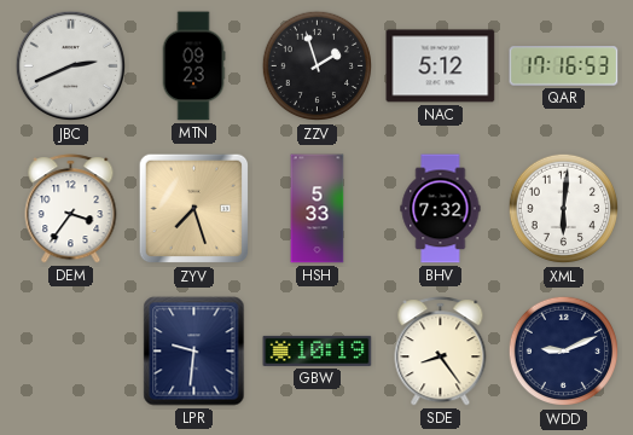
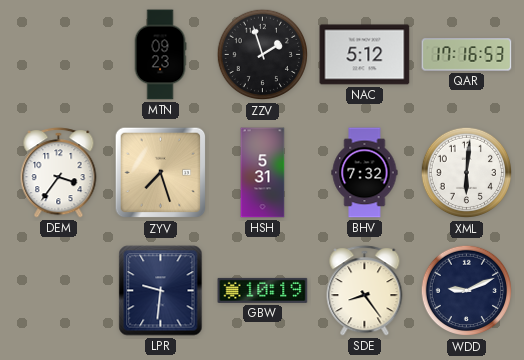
JBC: 2:41 -> none
HSH: 5:33 -> 5:31
